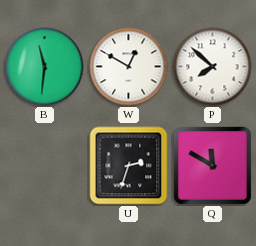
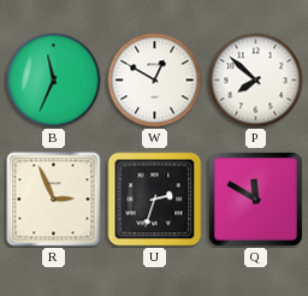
B: 11:31 -> 11:34
R: none -> 2:56
